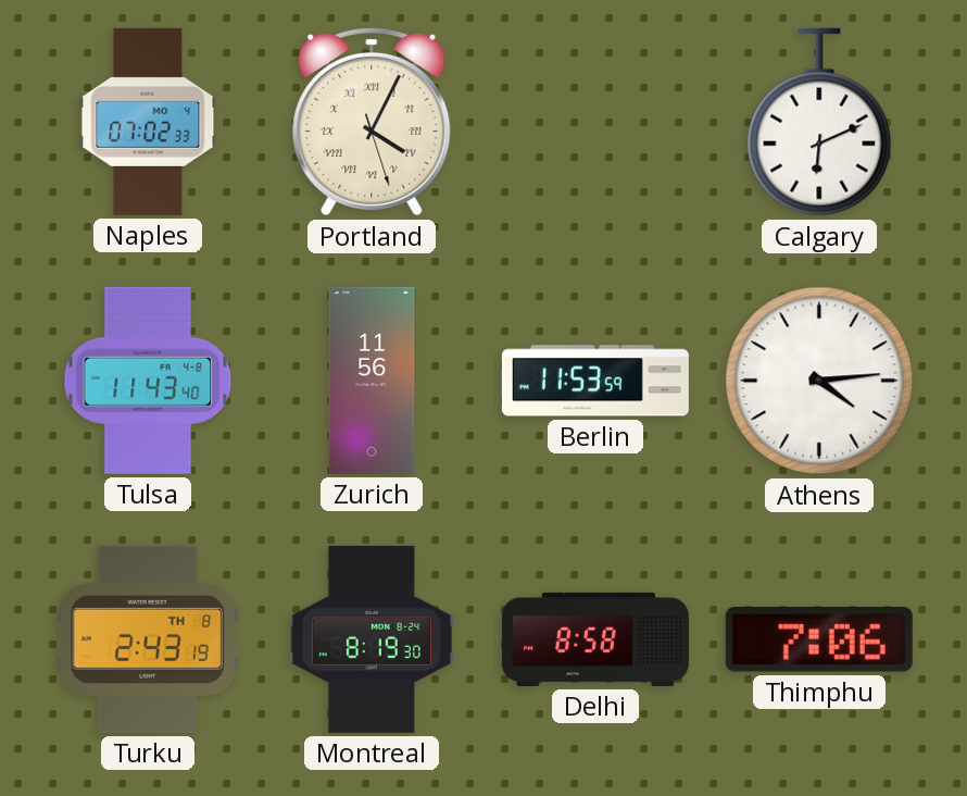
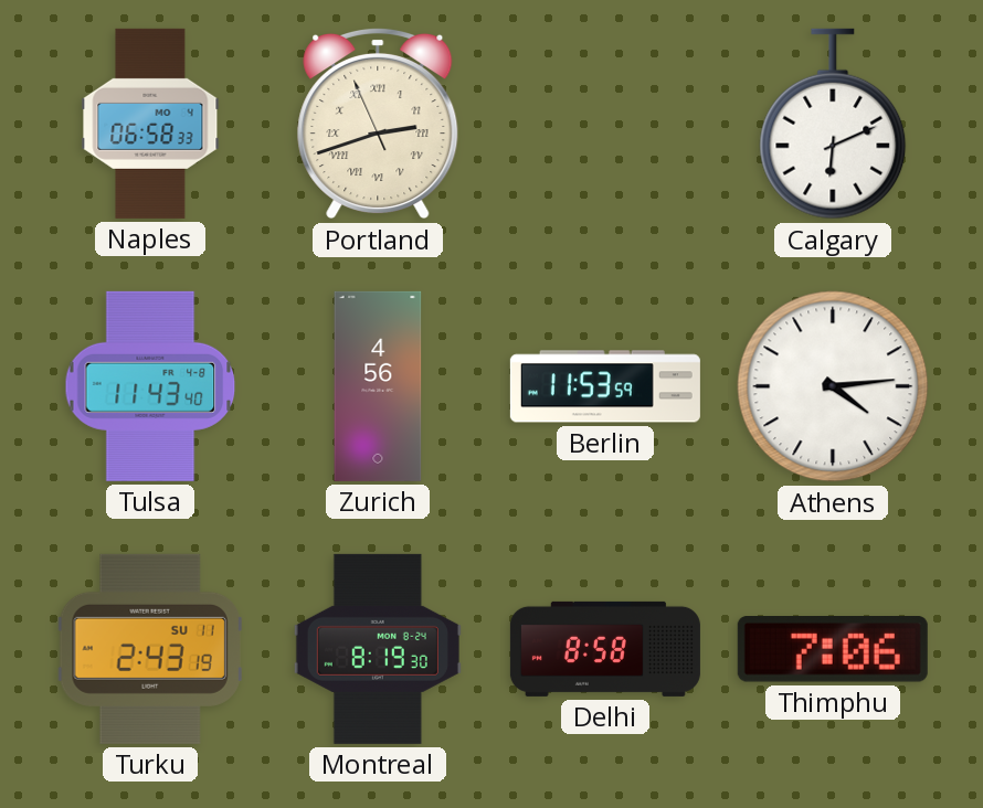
Naples: 07:02 -> 06:58
Portland: 4:04 -> 2:41
Zurich: 11:56 -> 4:56
Turku date: TH 8 -> SU 11
